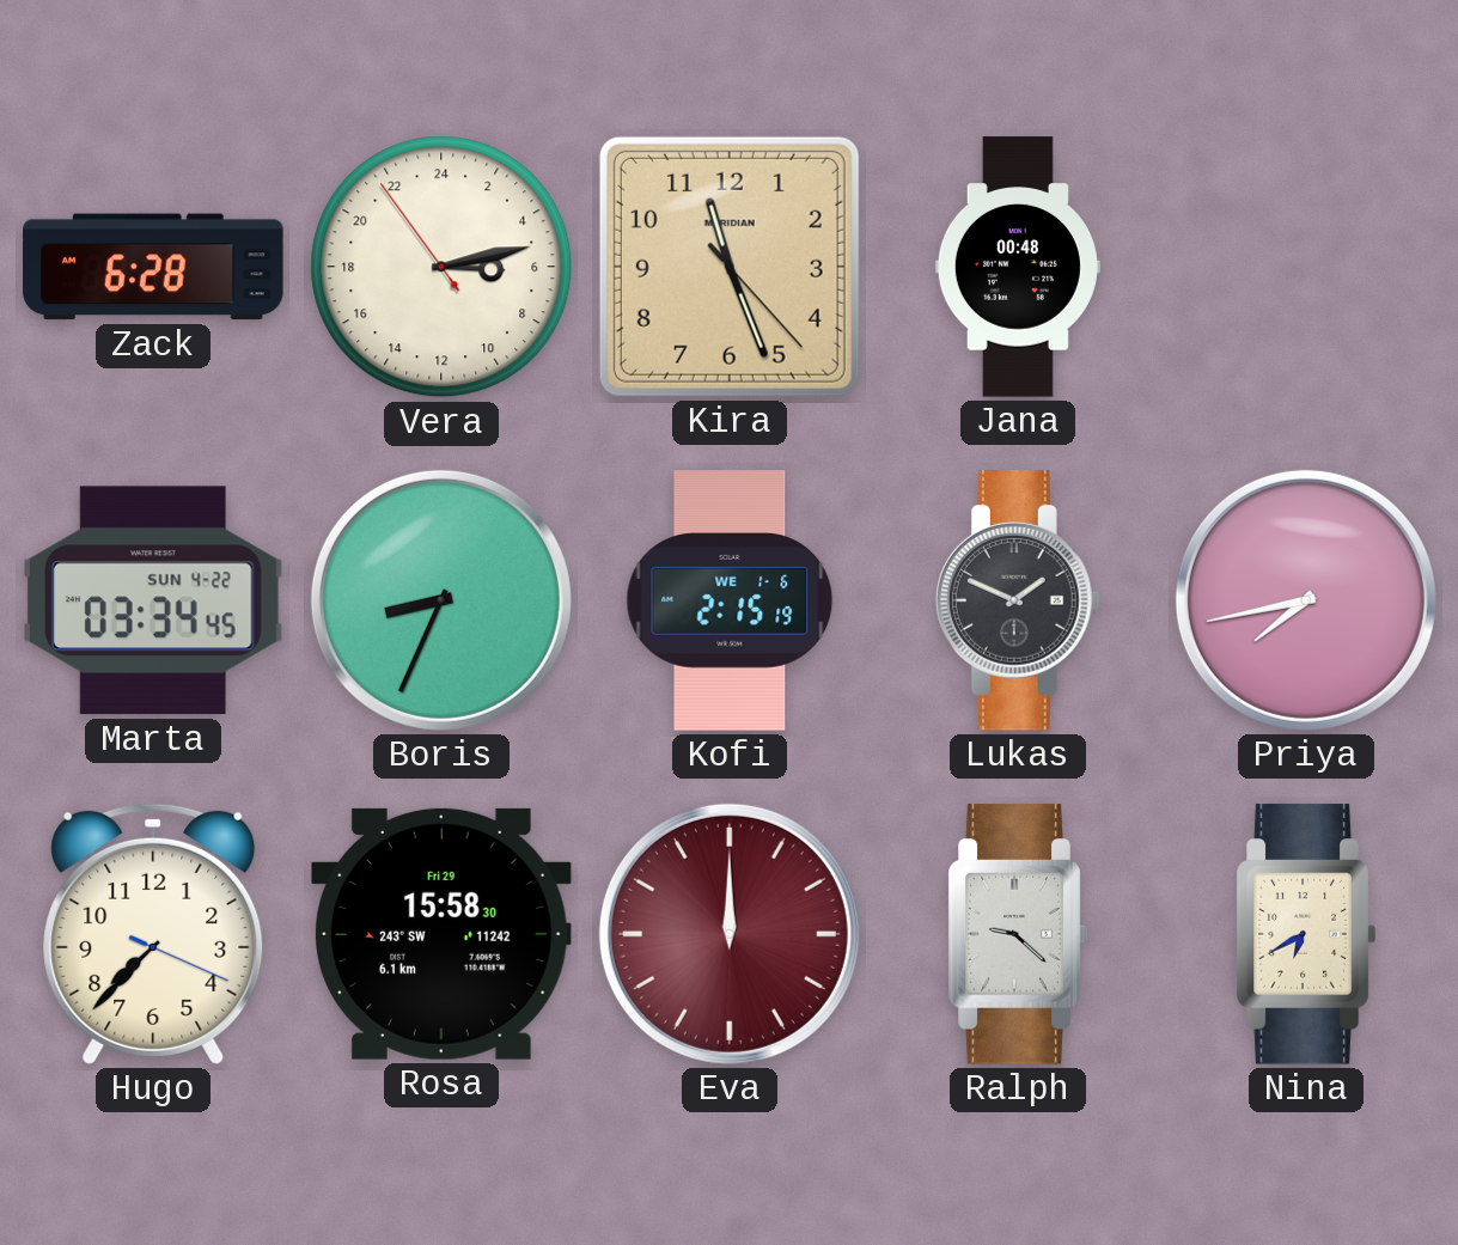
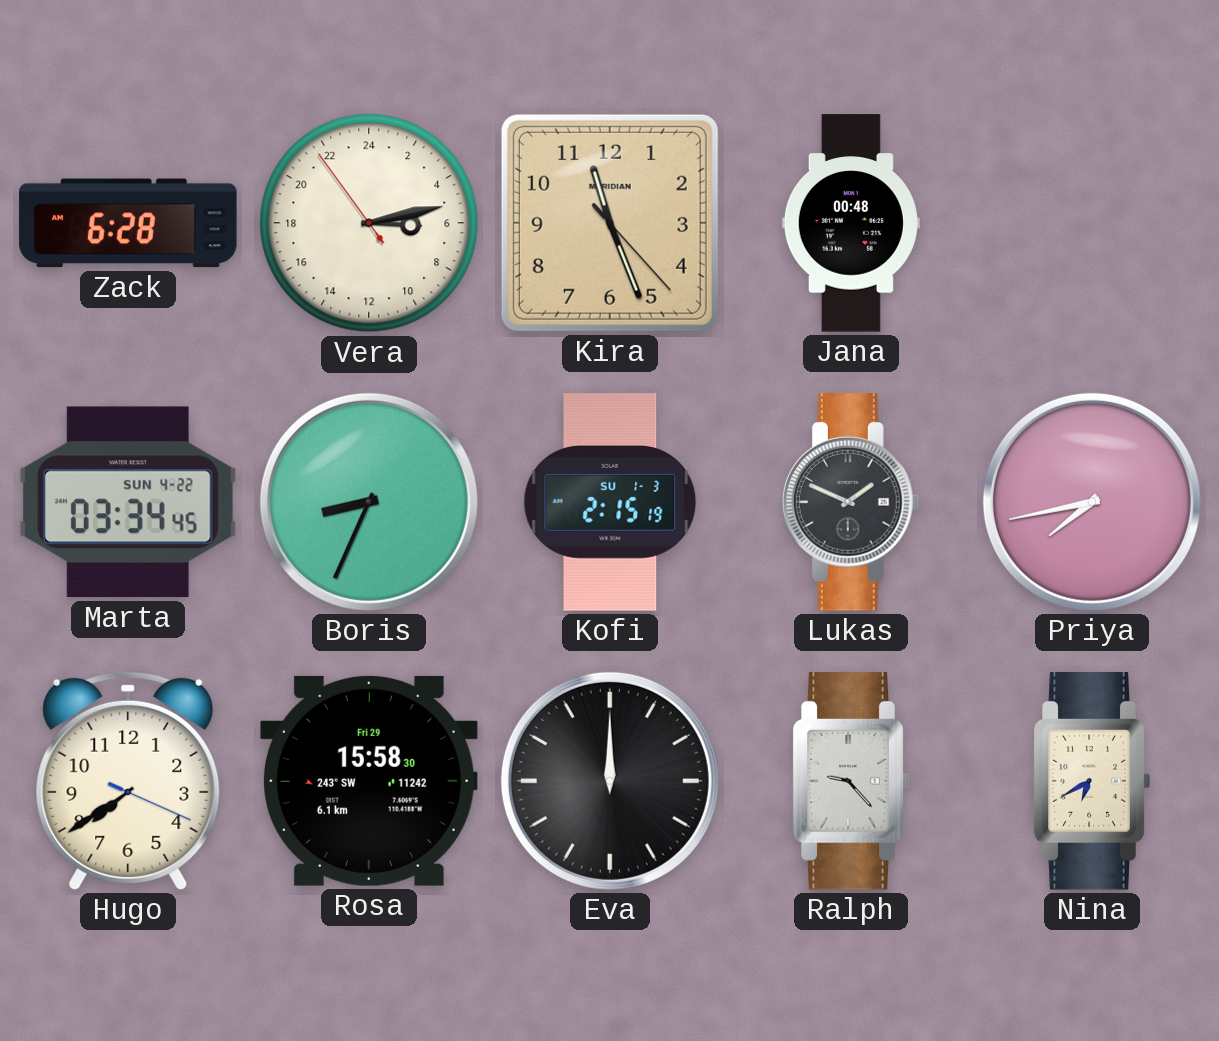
Kofi date: WE 1-6 -> SU 1-3
Hugo: 7:37 -> 7:39
Eva dial: burgundy -> black
Ralph: 9:22 -> 9:23
